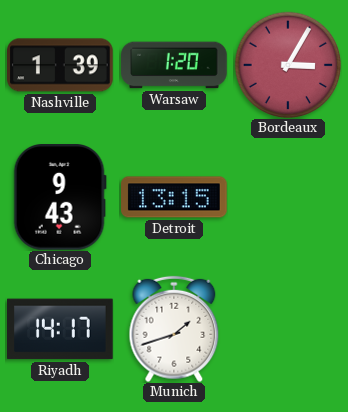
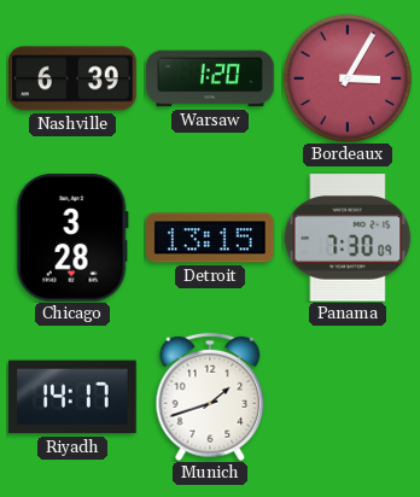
Nashville: 1:39 -> 6:39
Chicago: 9:43 -> 3:28
Panama: none -> 7:30
